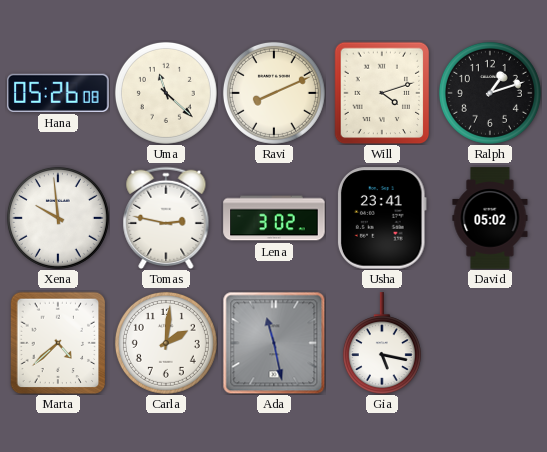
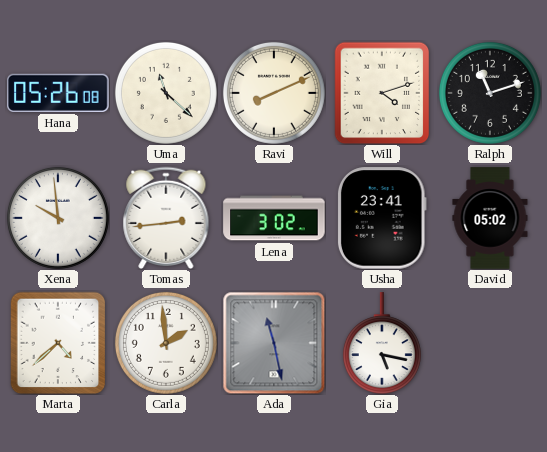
Ralph: 1:12 -> 11:12
Tomas: 2:47 -> 2:44
Carla: 2:01 -> 1:59
